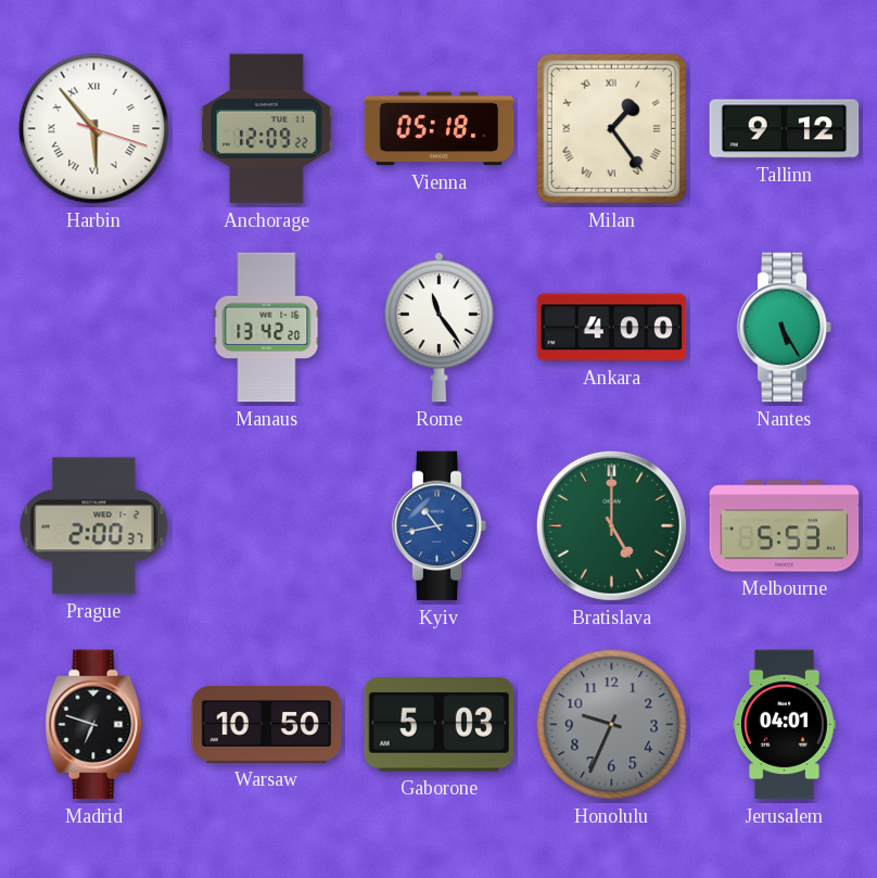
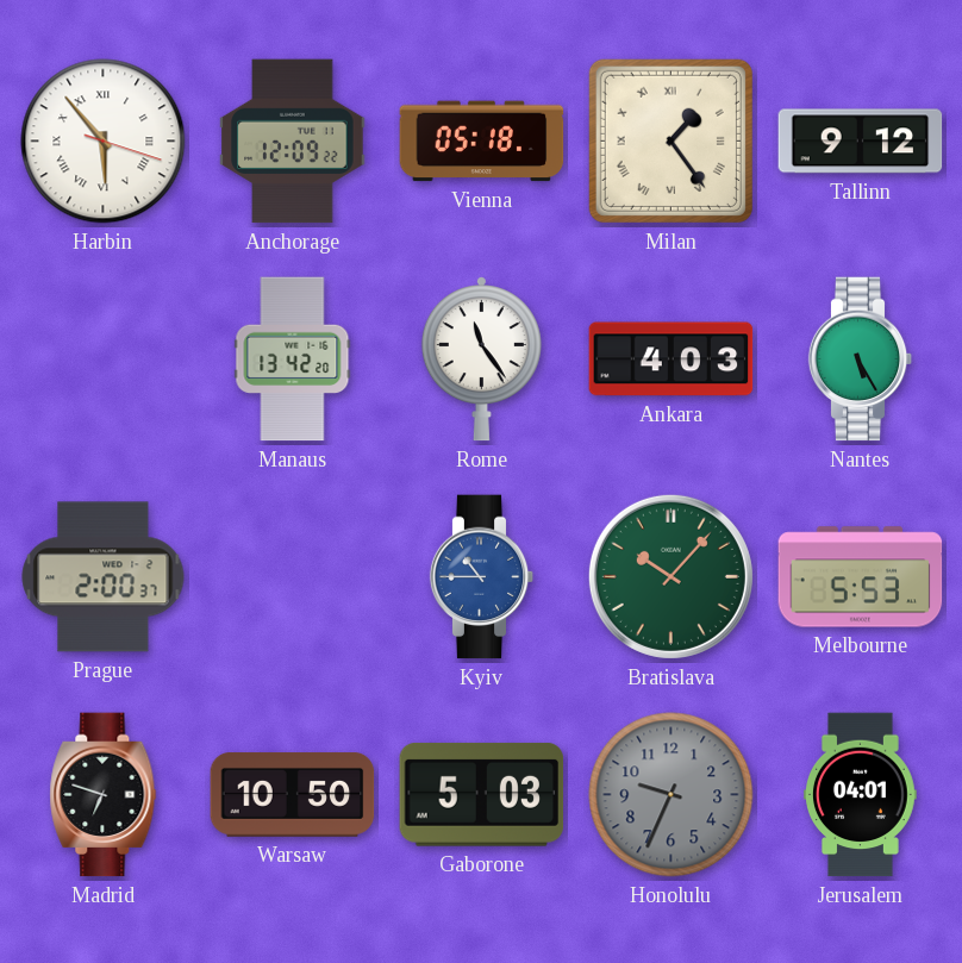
Ankara: 4:00 -> 4:03
Kyiv: 10:43 -> 10:45
Bratislava: 5:00 -> 10:07
